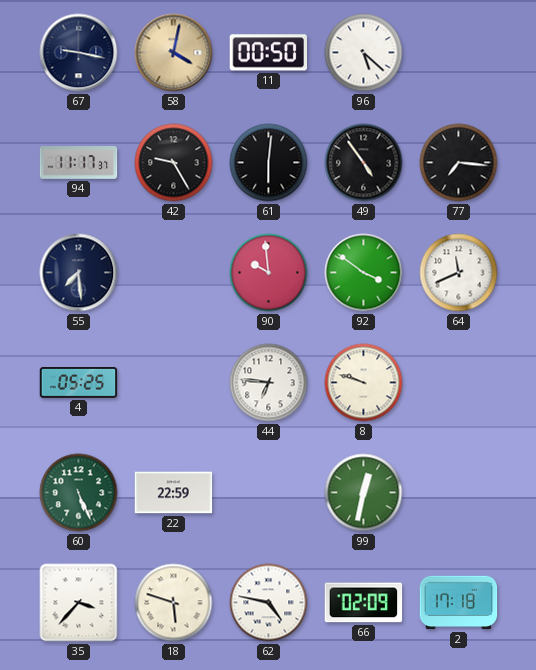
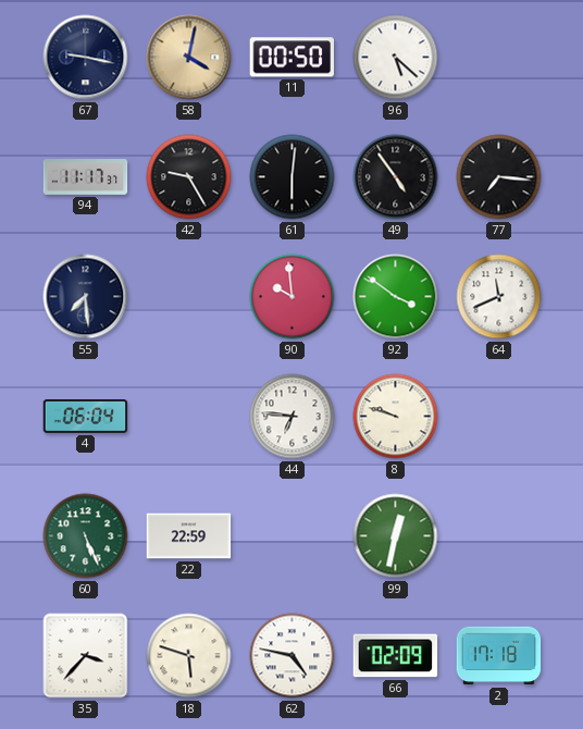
4: 05:25 -> 06:04
